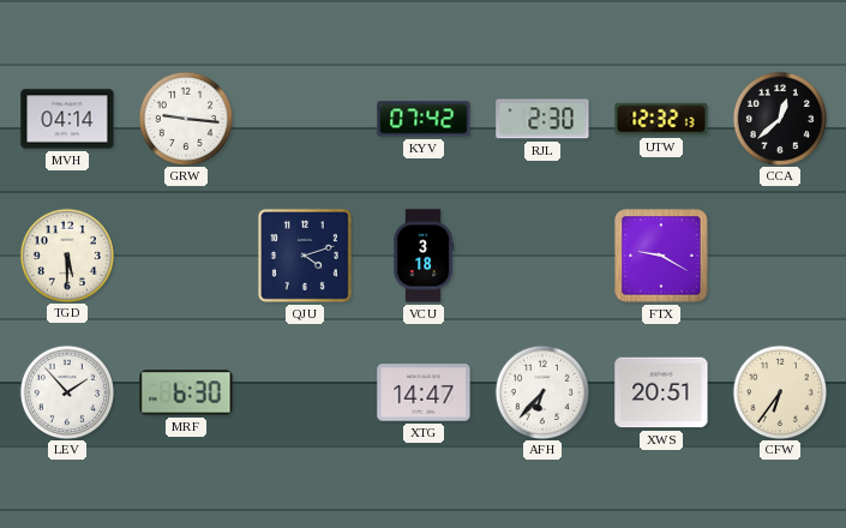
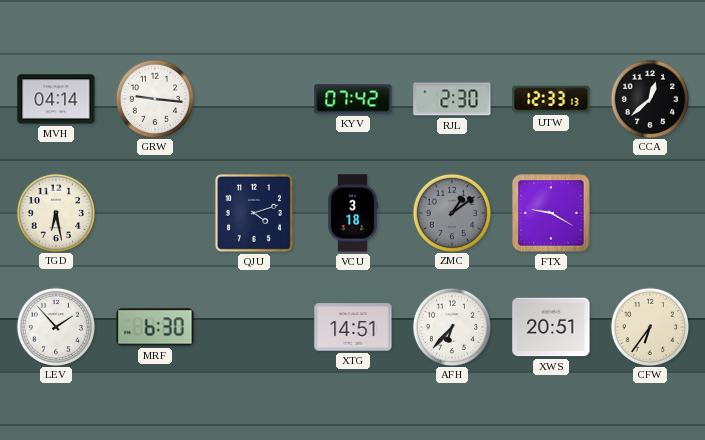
UTW: 12:32 -> 12:33
TGD: 5:30 -> 6:28
ZMC: none -> 1:09
XTG: 14:47 -> 14:51
